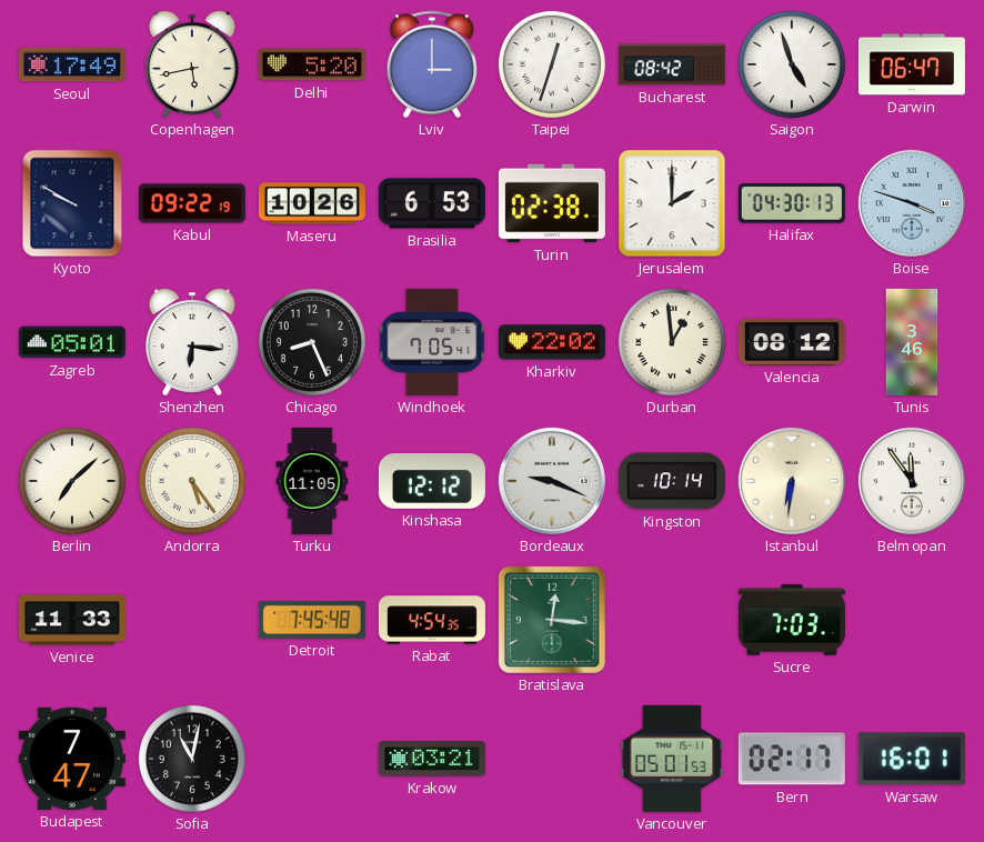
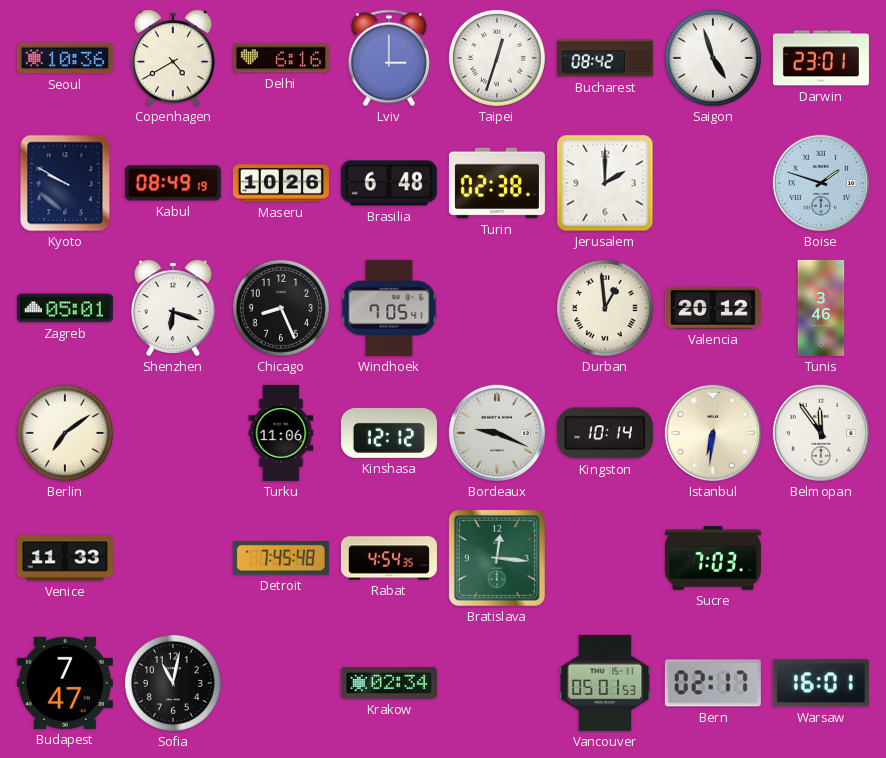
Seoul: 17:49 -> 10:36
Copenhagen: 5:43 -> 4:40
Delhi: 5:20 -> 6:16
Darwin: 06:47 -> 23:01
Kabul: 09:22 -> 08:49
Brasilia: 6:53 -> 6:48
Halifax: 04:30 -> none
Boise: 3:48 -> 1:48
Shenzhen: 6:16 -> 6:18
Kharkiv: 22:02 -> none
Valencia: 08:12 -> 20:12
Berlin: 7:08 -> 7:09
Andorra: 5:24 -> none
Turku: 11:05 -> 11:06
Krakow: 03:21 -> 02:34
